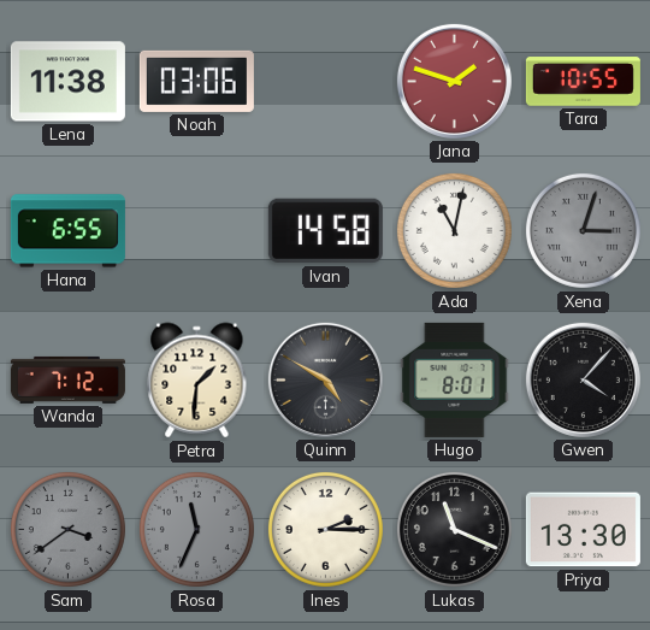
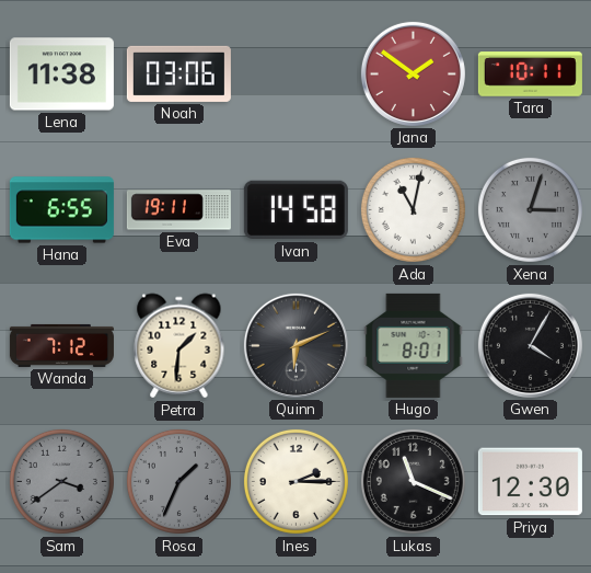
Jana: 1:48 -> 1:51
Tara: 10:55 -> 10:11
Eva: none -> 19:11
Quinn: 4:50 -> 6:11
Gwen: 4:07 -> 4:05
Rosa: 11:34 -> 1:34
Priya: 13:30 -> 12:30
